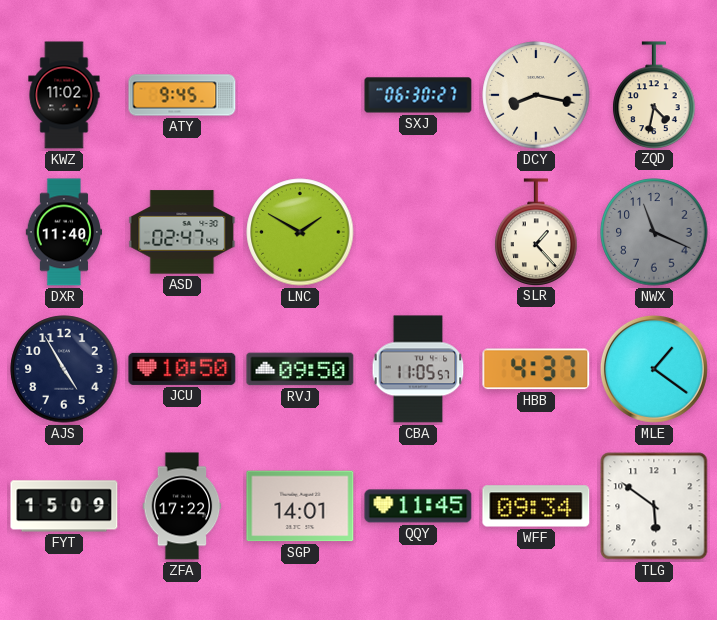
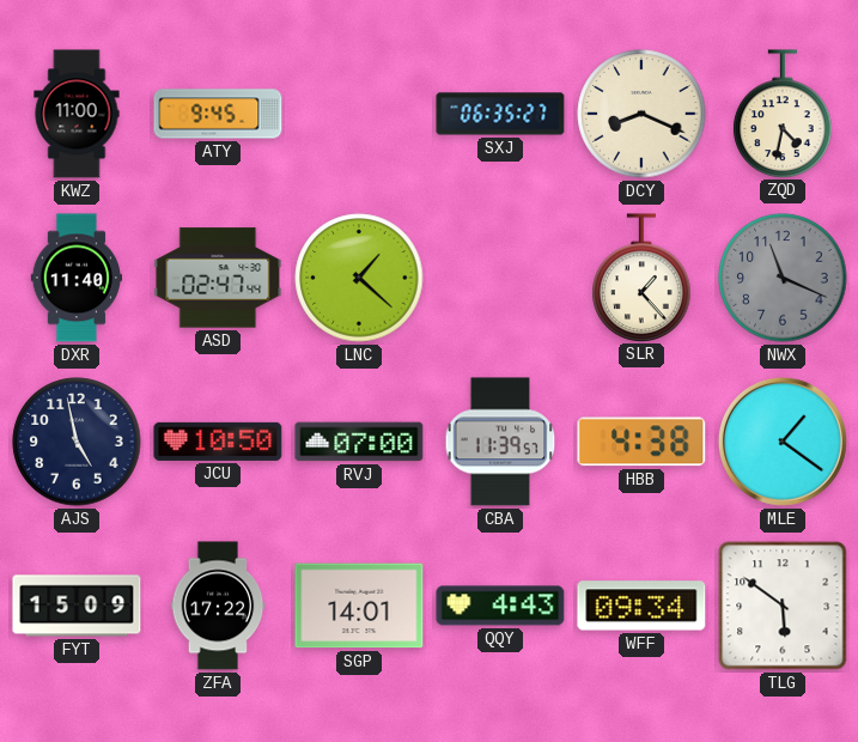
KWZ: 11:02 -> 11:00
SXJ: 06:30 -> 06:35
DCY: 8:17 -> 8:19
LNC: 1:50 -> 1:22
AJS: 4:55 -> 4:58
RVJ: 09:50 -> 07:00
CBA: 11:05 -> 11:39
HBB: 4:37 -> 4:38
QQY: 11:45 -> 4:43
